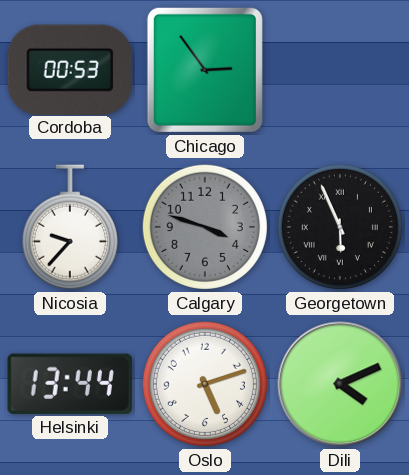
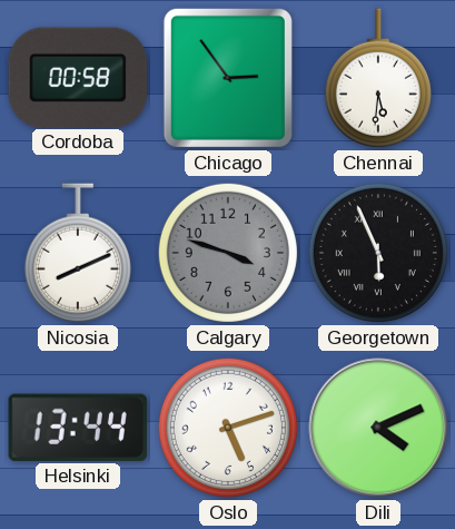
Cordoba: 00:53 -> 00:58
Chennai: none -> 5:31
Nicosia: 9:37 -> 8:11
